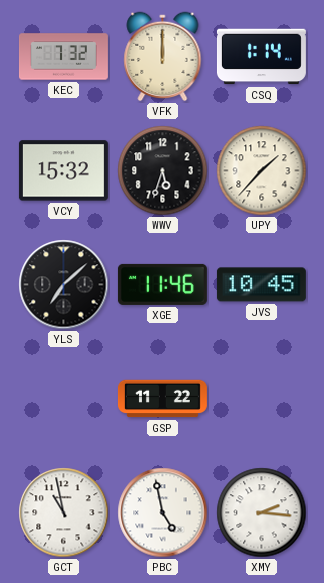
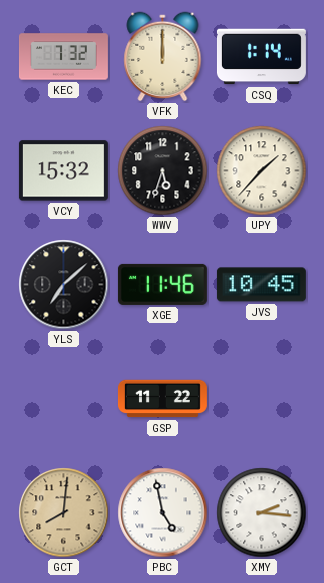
GCT: 10:58 -> 8:01
GCT dial: white -> champagne
